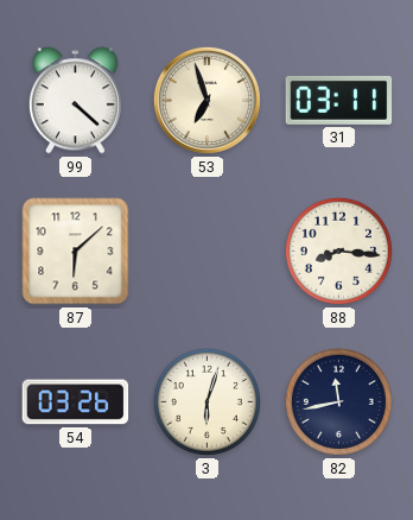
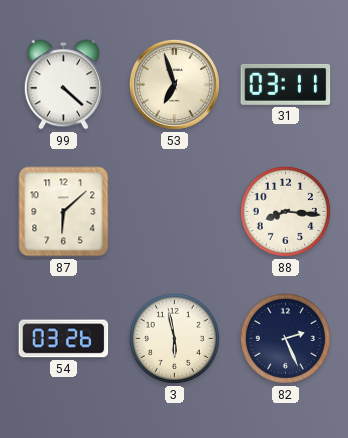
3: 6:03 -> 5:58
82: 11:43 -> 2:26
